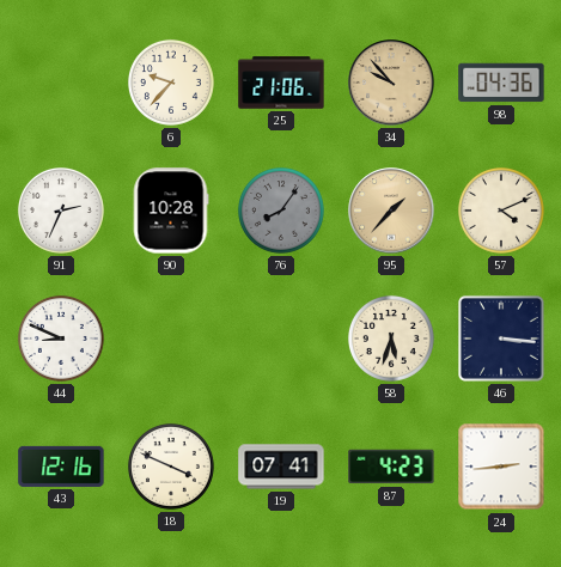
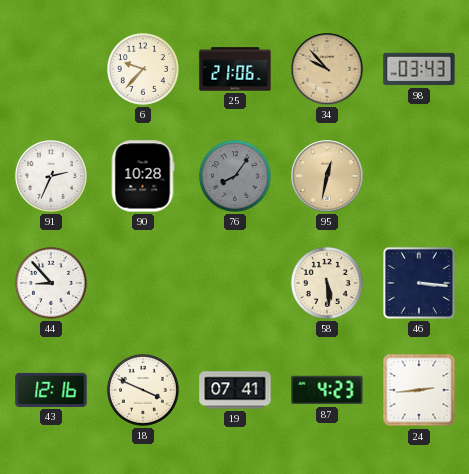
98: 04:36 -> 03:43
95: 1:37 -> 12:32
57: 4:11 -> none
44: 8:49 -> 8:53
58: 5:33 -> 5:29
